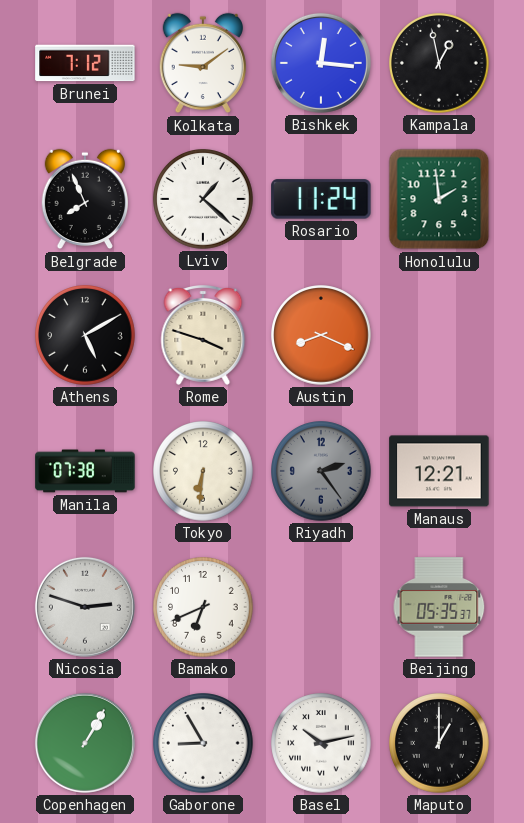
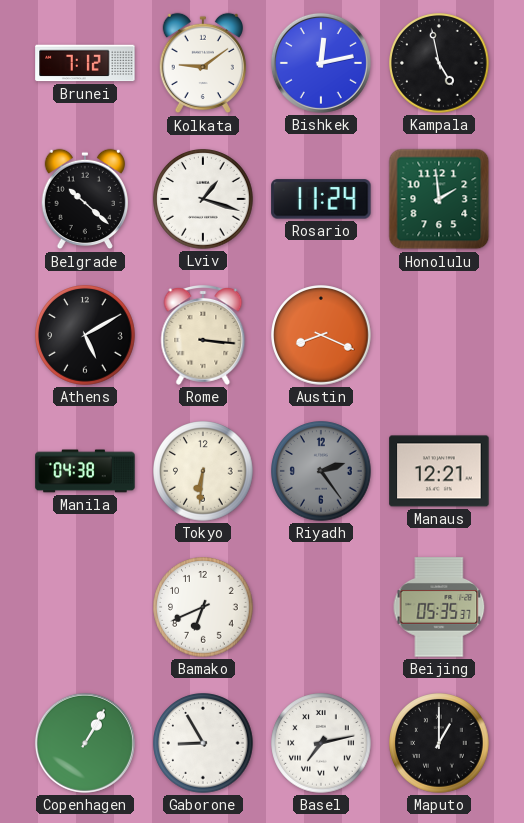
Bishkek: 12:16 -> 12:13
Kampala: 12:58 -> 4:58
Belgrade: 7:56 -> 10:22
Lviv: 1:22 -> 1:18
Rome: 3:48 -> 3:16
Manila: 07:38 -> 04:38
Nicosia: 2:48 -> none
Basel: 10:13 -> 7:13
